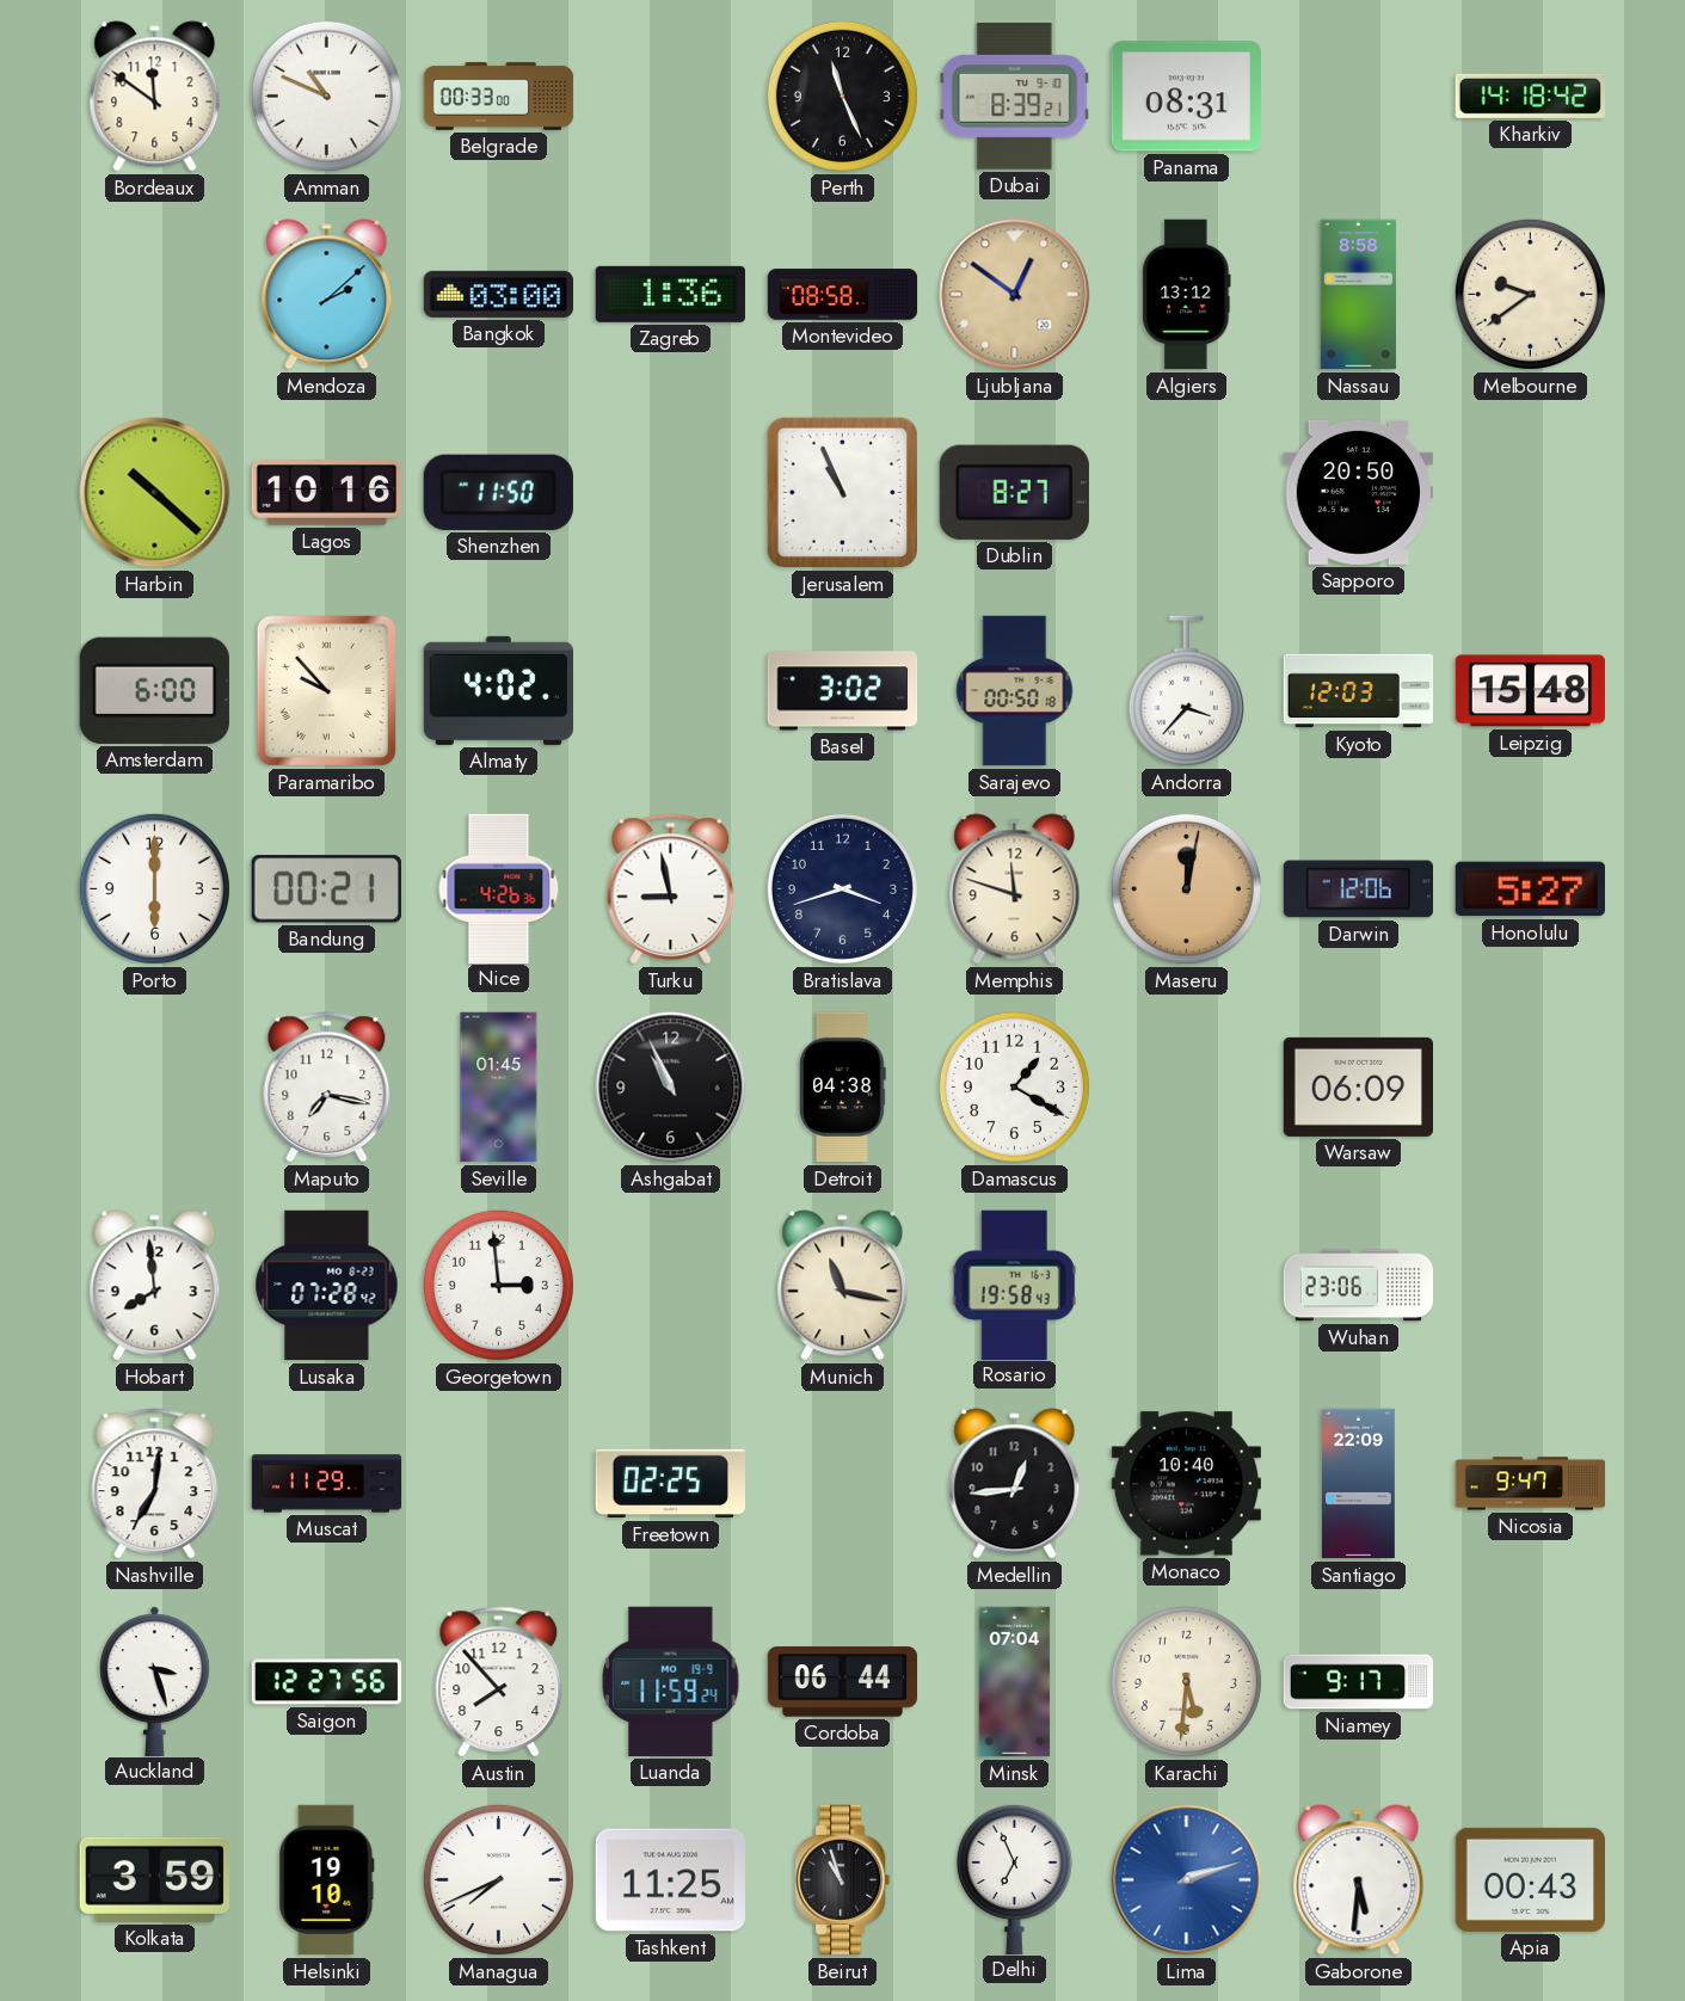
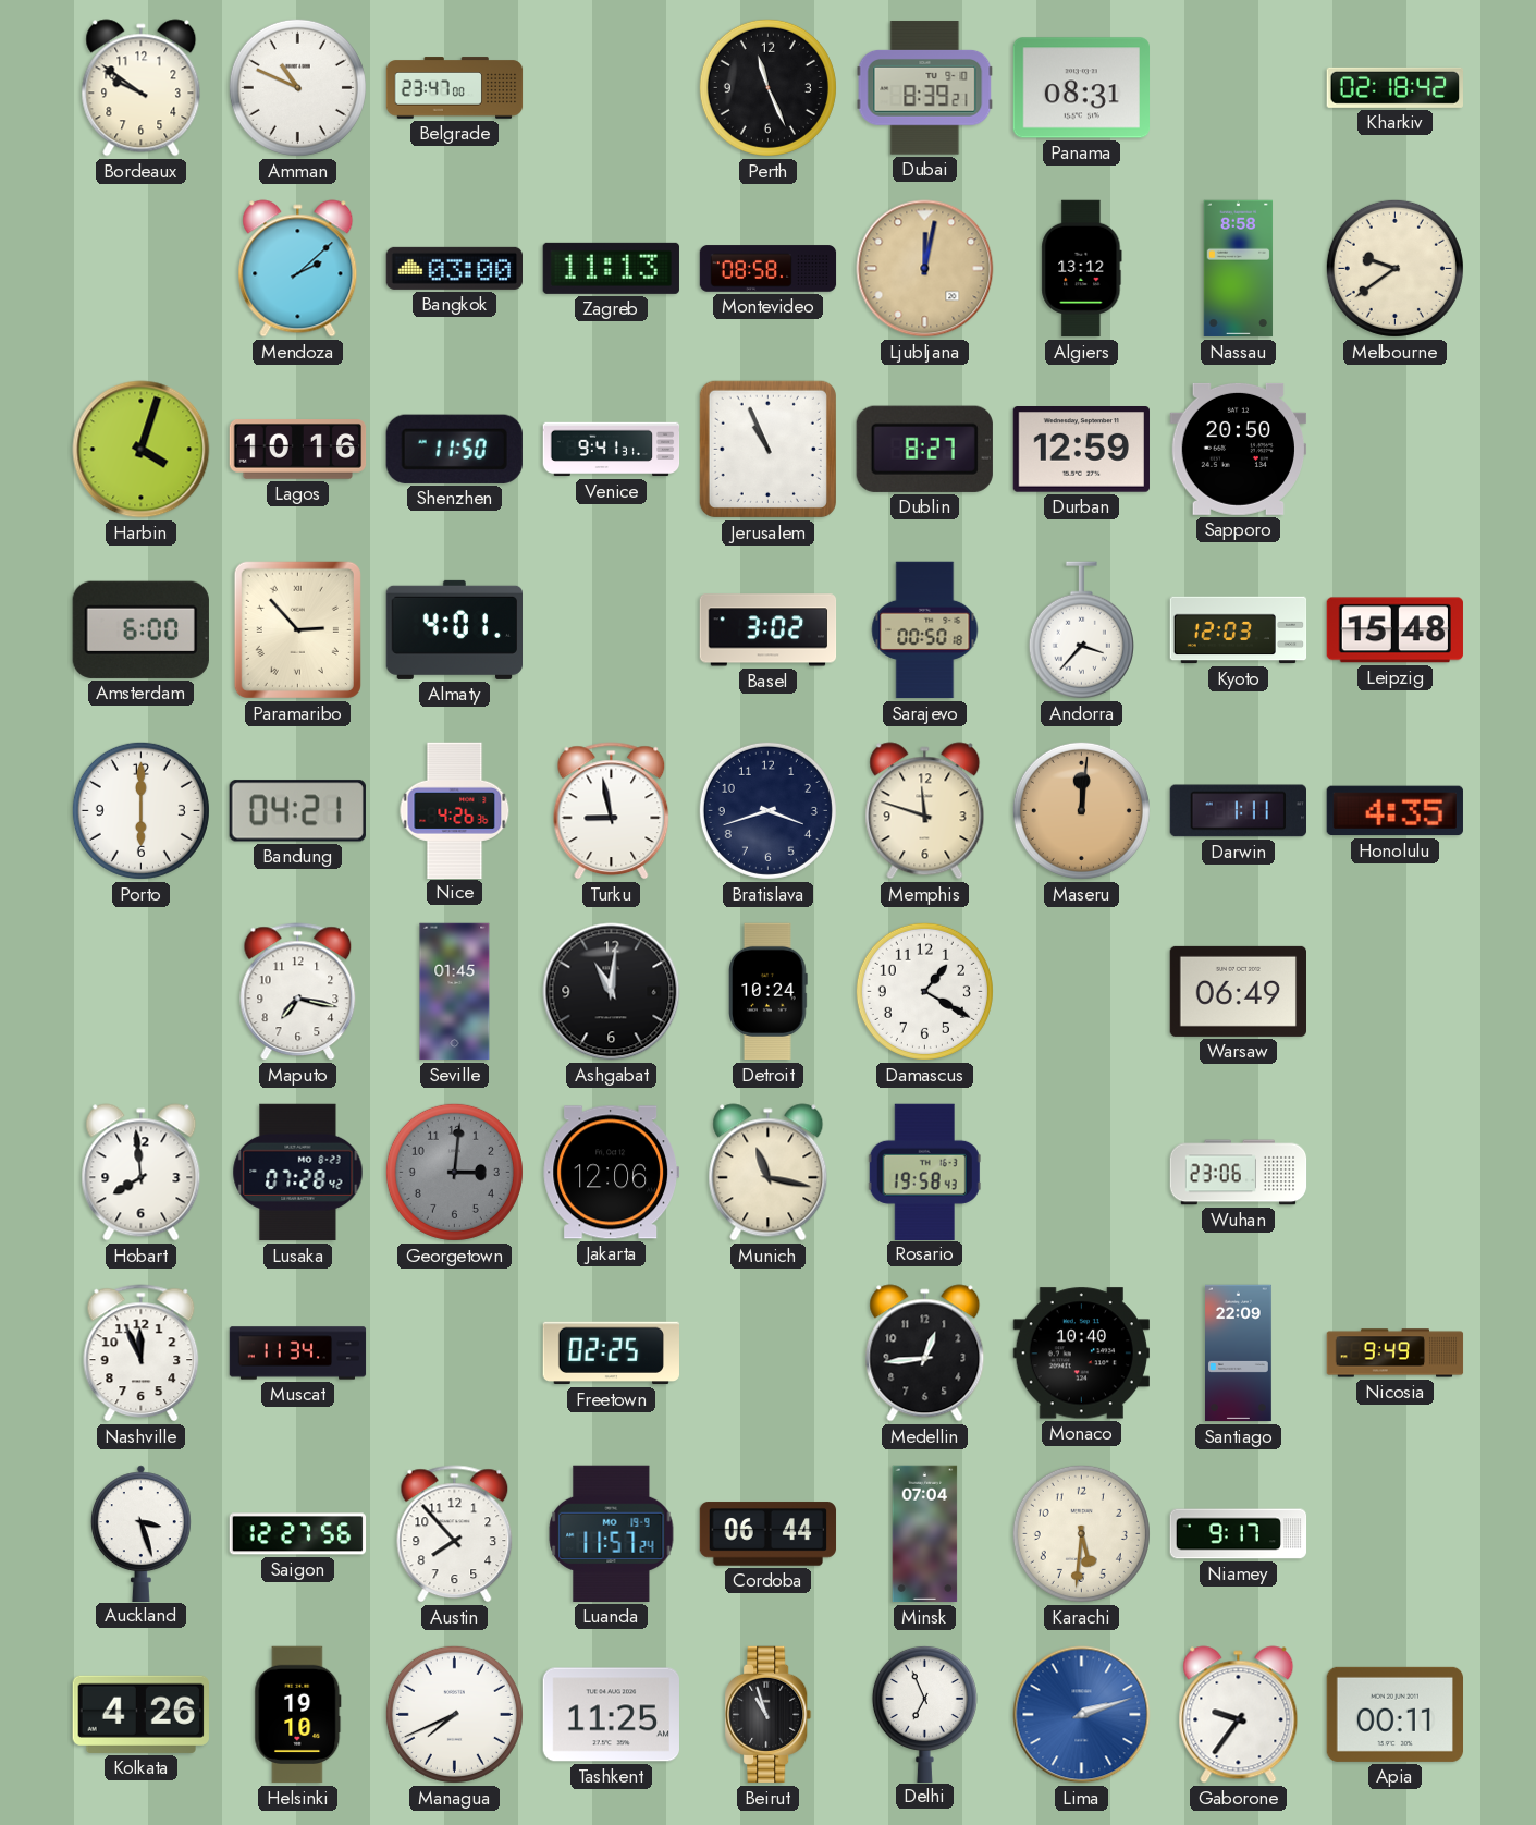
Bordeaux: 11:51 -> 9:51
Belgrade: 00:33 -> 23:47
Kharkiv: 14:18 -> 02:18
Zagreb: 1:36 -> 11:13
Ljubljana: 12:51 -> 12:02
Harbin: 10:22 -> 4:03
Venice: none -> 9:41
Durban: none -> 12:59
Paramaribo: 9:53 -> 2:53
Almaty: 4:02 -> 4:01
Bandung: 00:21 -> 04:21
Maseru: 12:02 -> 12:01
Darwin: 12:06 -> 1:11
Honolulu: 5:27 -> 4:35
Ashgabat: 10:56 -> 11:01
Detroit: 04:38 -> 10:24
Warsaw: 06:09 -> 06:49
Georgetown: 2:59 -> 3:01
Georgetown dial: white -> grey
Jakarta: none -> 12:06
Nashville: 7:01 -> 11:56
Muscat: 11:29 -> 11:34
Nicosia: 9:47 -> 9:49
Luanda: 11:59 -> 11:57
Kolkata: 3:59 -> 4:26
Gaborone: 5:31 -> 9:36
Apia: 00:43 -> 00:11
